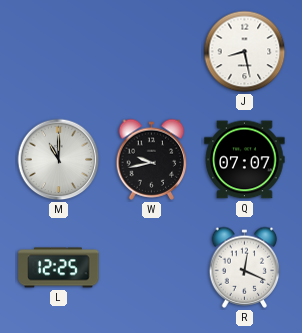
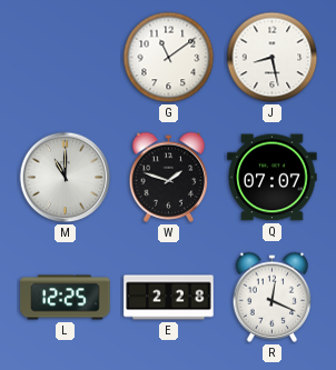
G: none -> 11:09
W: 9:43 -> 1:48
E: none -> 2:28
